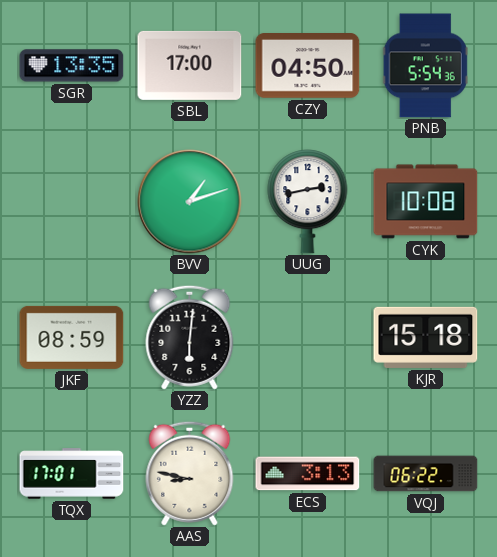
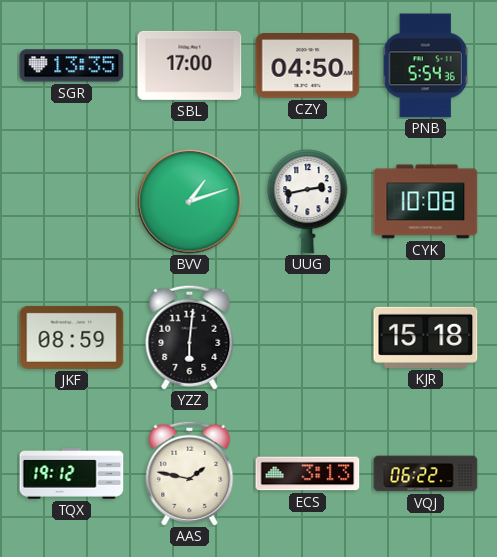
TQX: 17:01 -> 19:12
AAS: 8:47 -> 1:47
